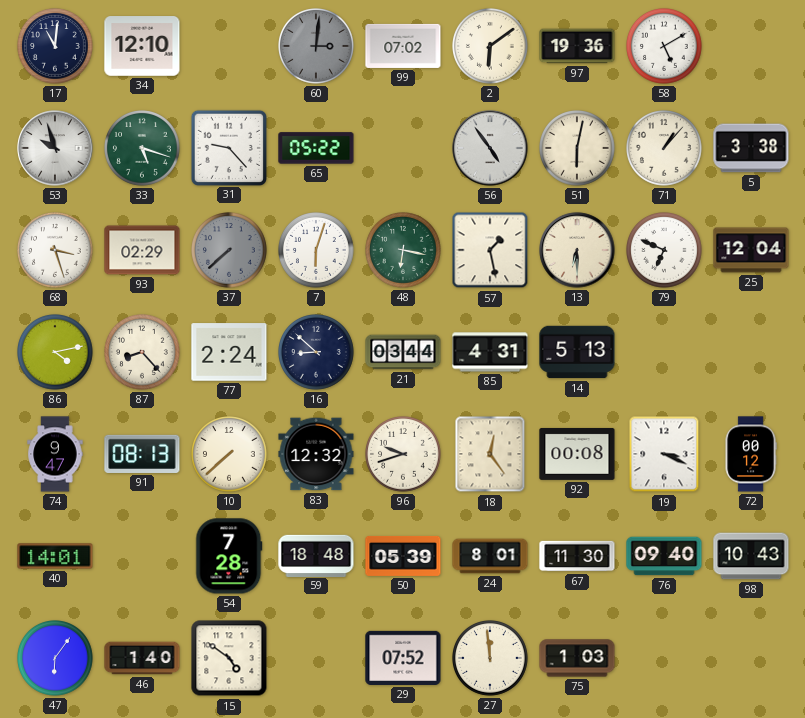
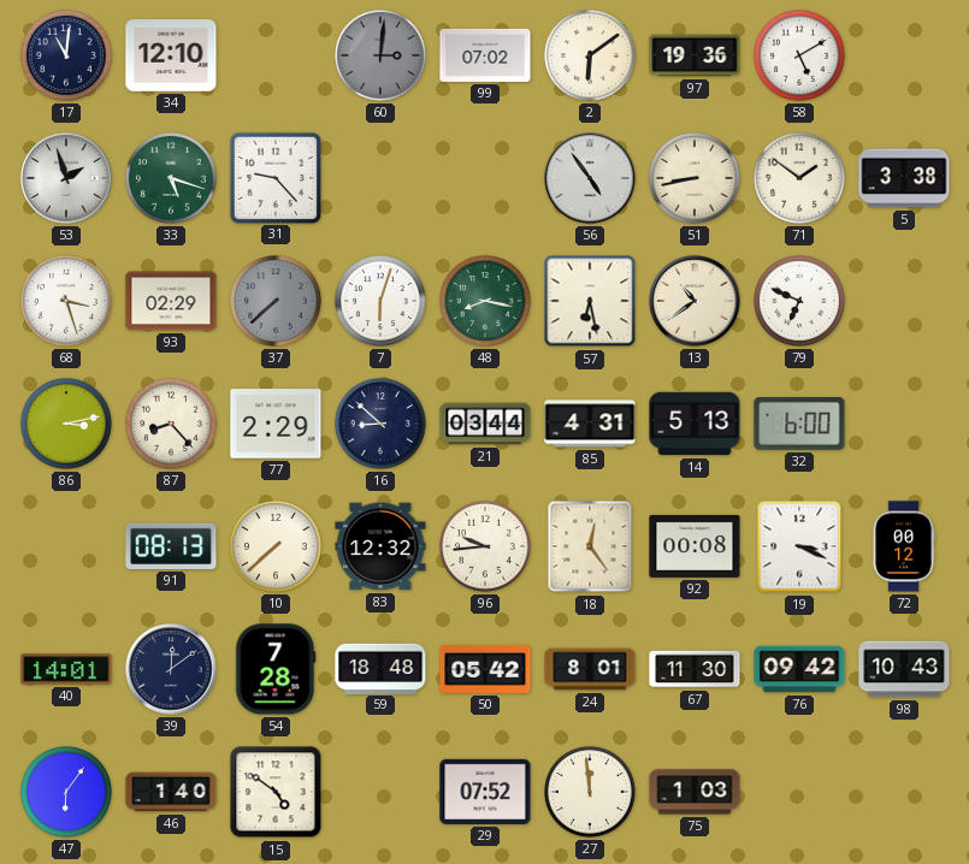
53: 9:57 -> 1:57
65: 05:22 -> none
51: 6:02 -> 8:43
71: 1:07 -> 1:51
48: 6:17 -> 8:17
57: 1:28 -> 6:28
13: 6:30 -> 10:39
25: 12:04 -> none
86: 4:13 -> 3:13
77: 2:24 -> 2:29
32: none -> 6:00
74: 9:47 -> none
96: 9:42 -> 9:44
39: none -> 12:09
50: 05:39 -> 05:42
76: 09:40 -> 09:42
